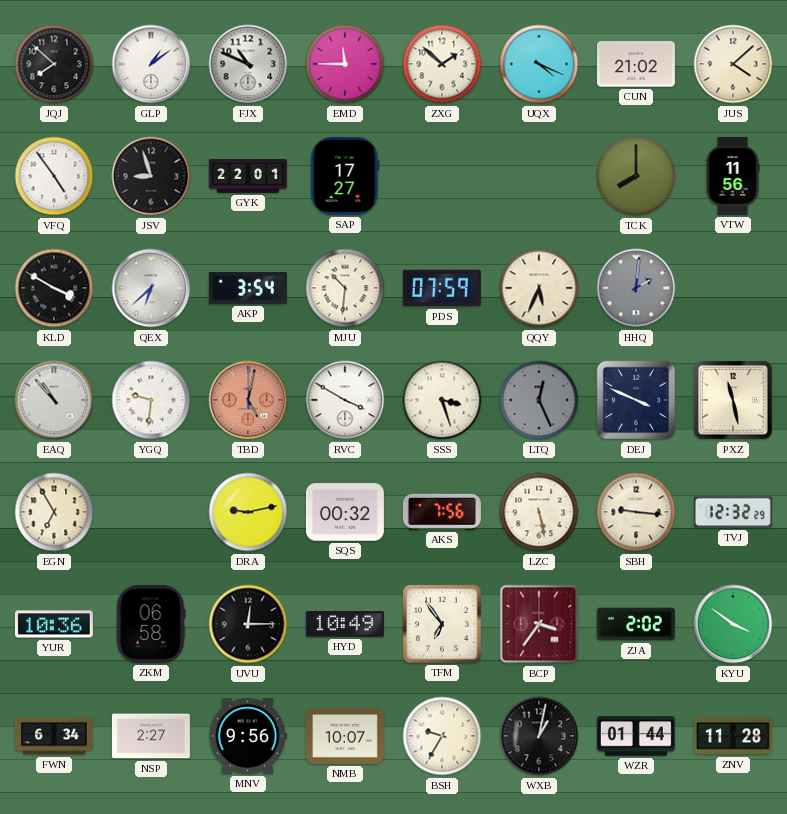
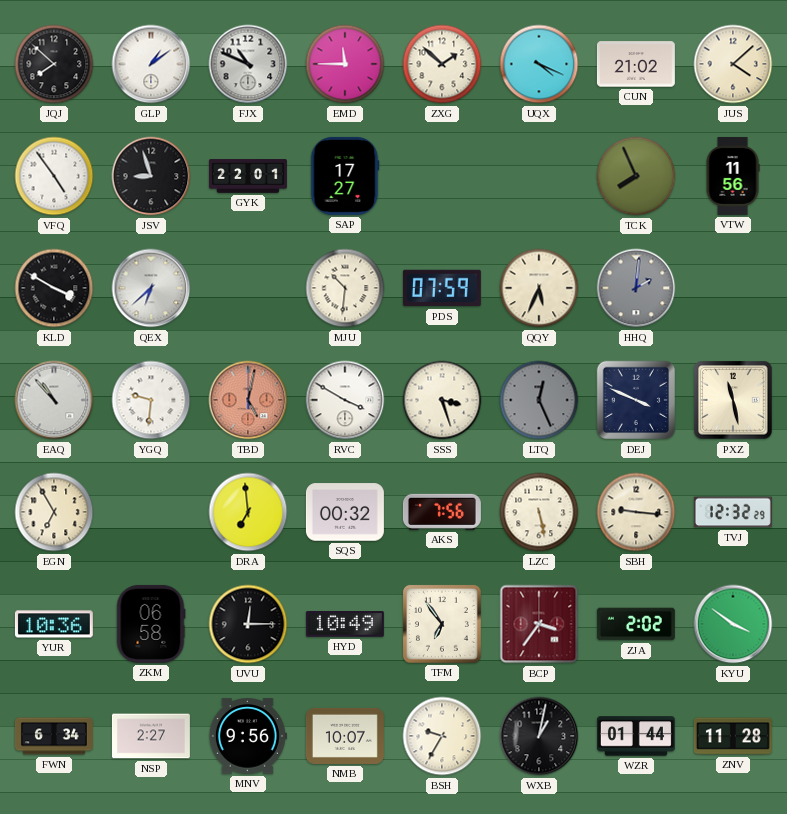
TCK: 8:00 -> 7:56
AKP: 3:54 -> none
DRA: 9:13 -> 6:59
